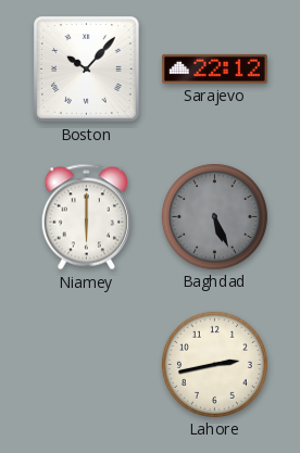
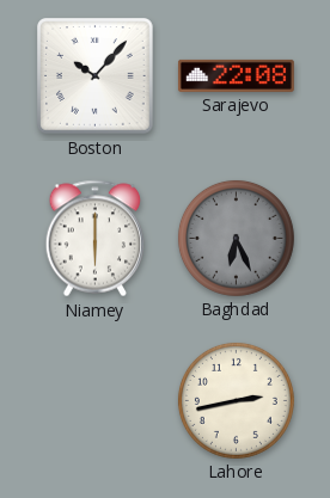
Sarajevo: 22:12 -> 22:08
Baghdad: 5:26 -> 6:26
